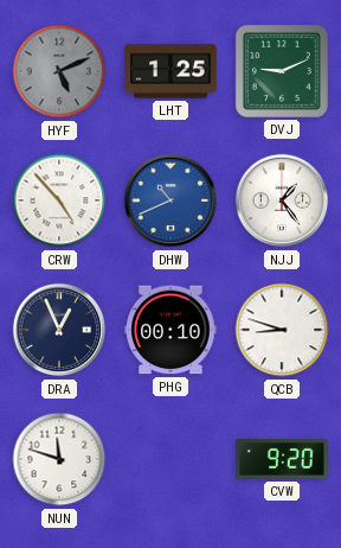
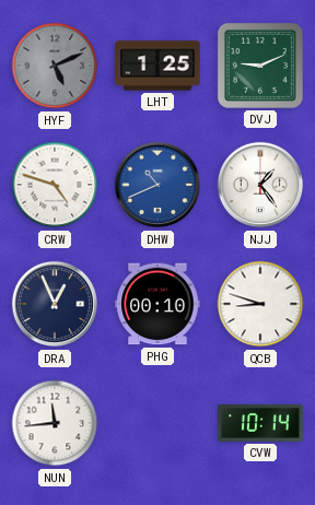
CRW: 4:53 -> 4:48
NUN: 11:48 -> 11:44
CVW: 9:20 -> 10:14
